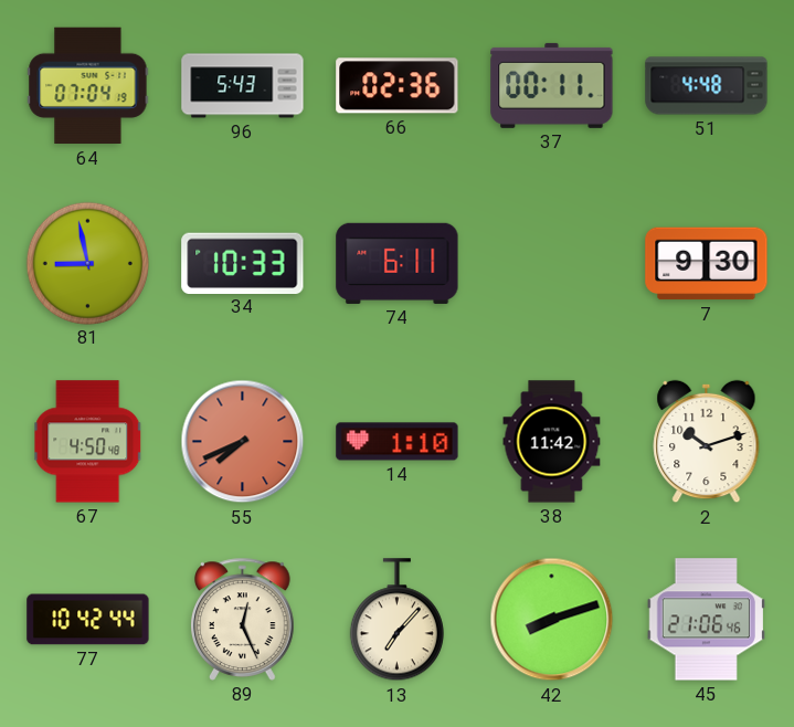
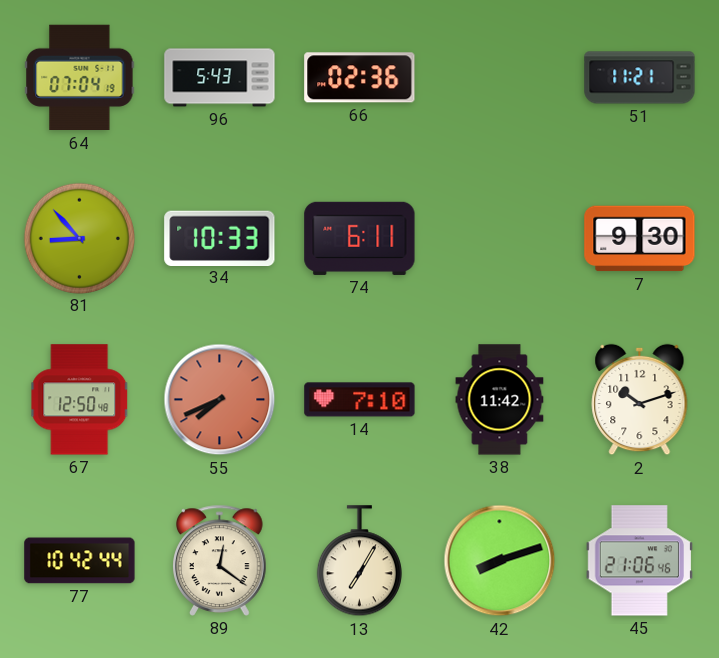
37: 00:11 -> none
51: 4:48 -> 11:21
81: 8:58 -> 8:53
67: 4:50 -> 12:50
14: 1:10 -> 7:10
89: 12:26 -> 12:21
13: 7:07 -> 7:05
